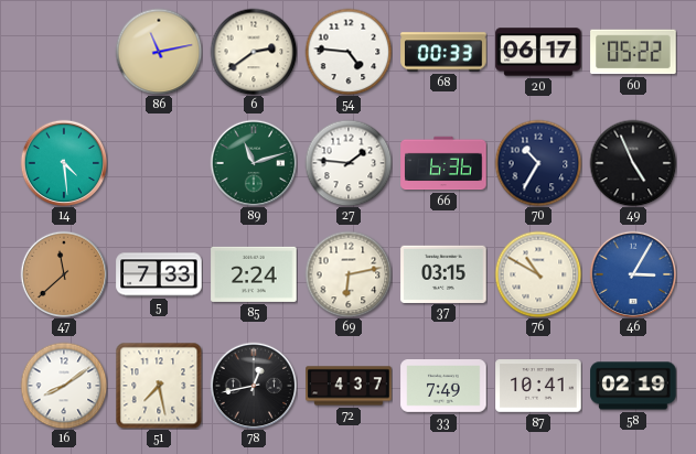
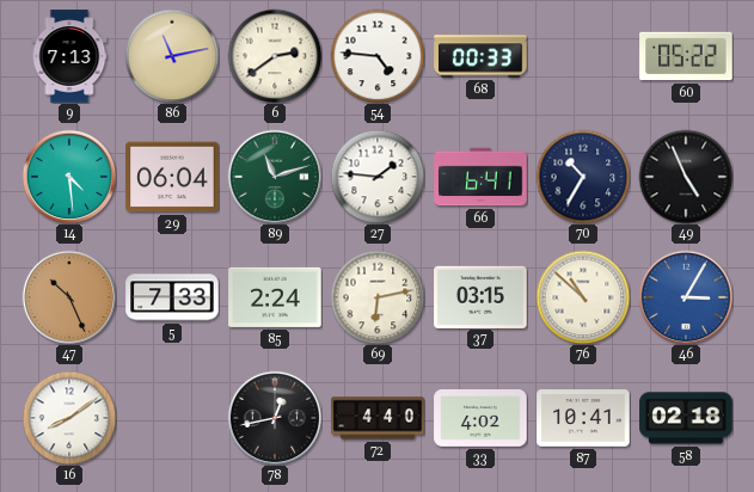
9: none -> 7:13
20: 06:17 -> none
29: none -> 06:04
66: 6:36 -> 6:41
47: 11:38 -> 10:26
76: 10:50 -> 10:52
51: 7:28 -> none
72: 4:37 -> 4:40
33: 7:49 -> 4:02
58: 02:19 -> 02:18
